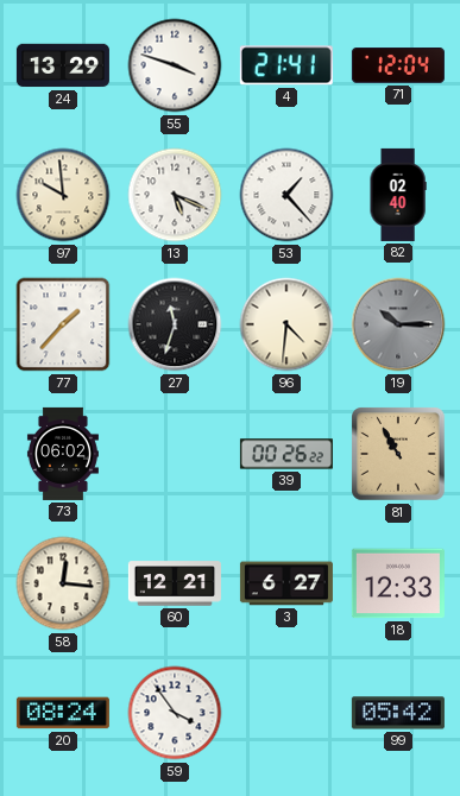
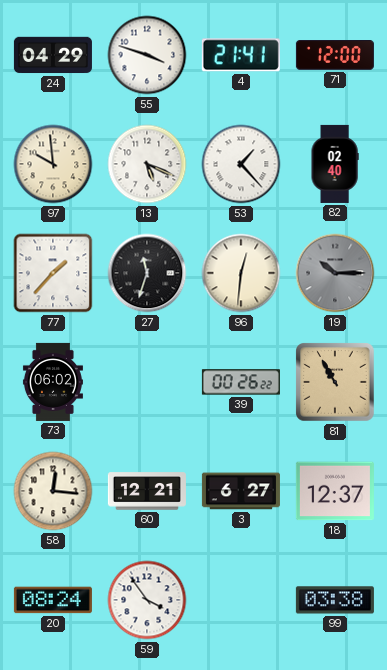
24: 13:29 -> 04:29
71: 12:04 -> 12:00
96: 4:31 -> 12:31
18: 12:33 -> 12:37
99: 05:42 -> 03:38
